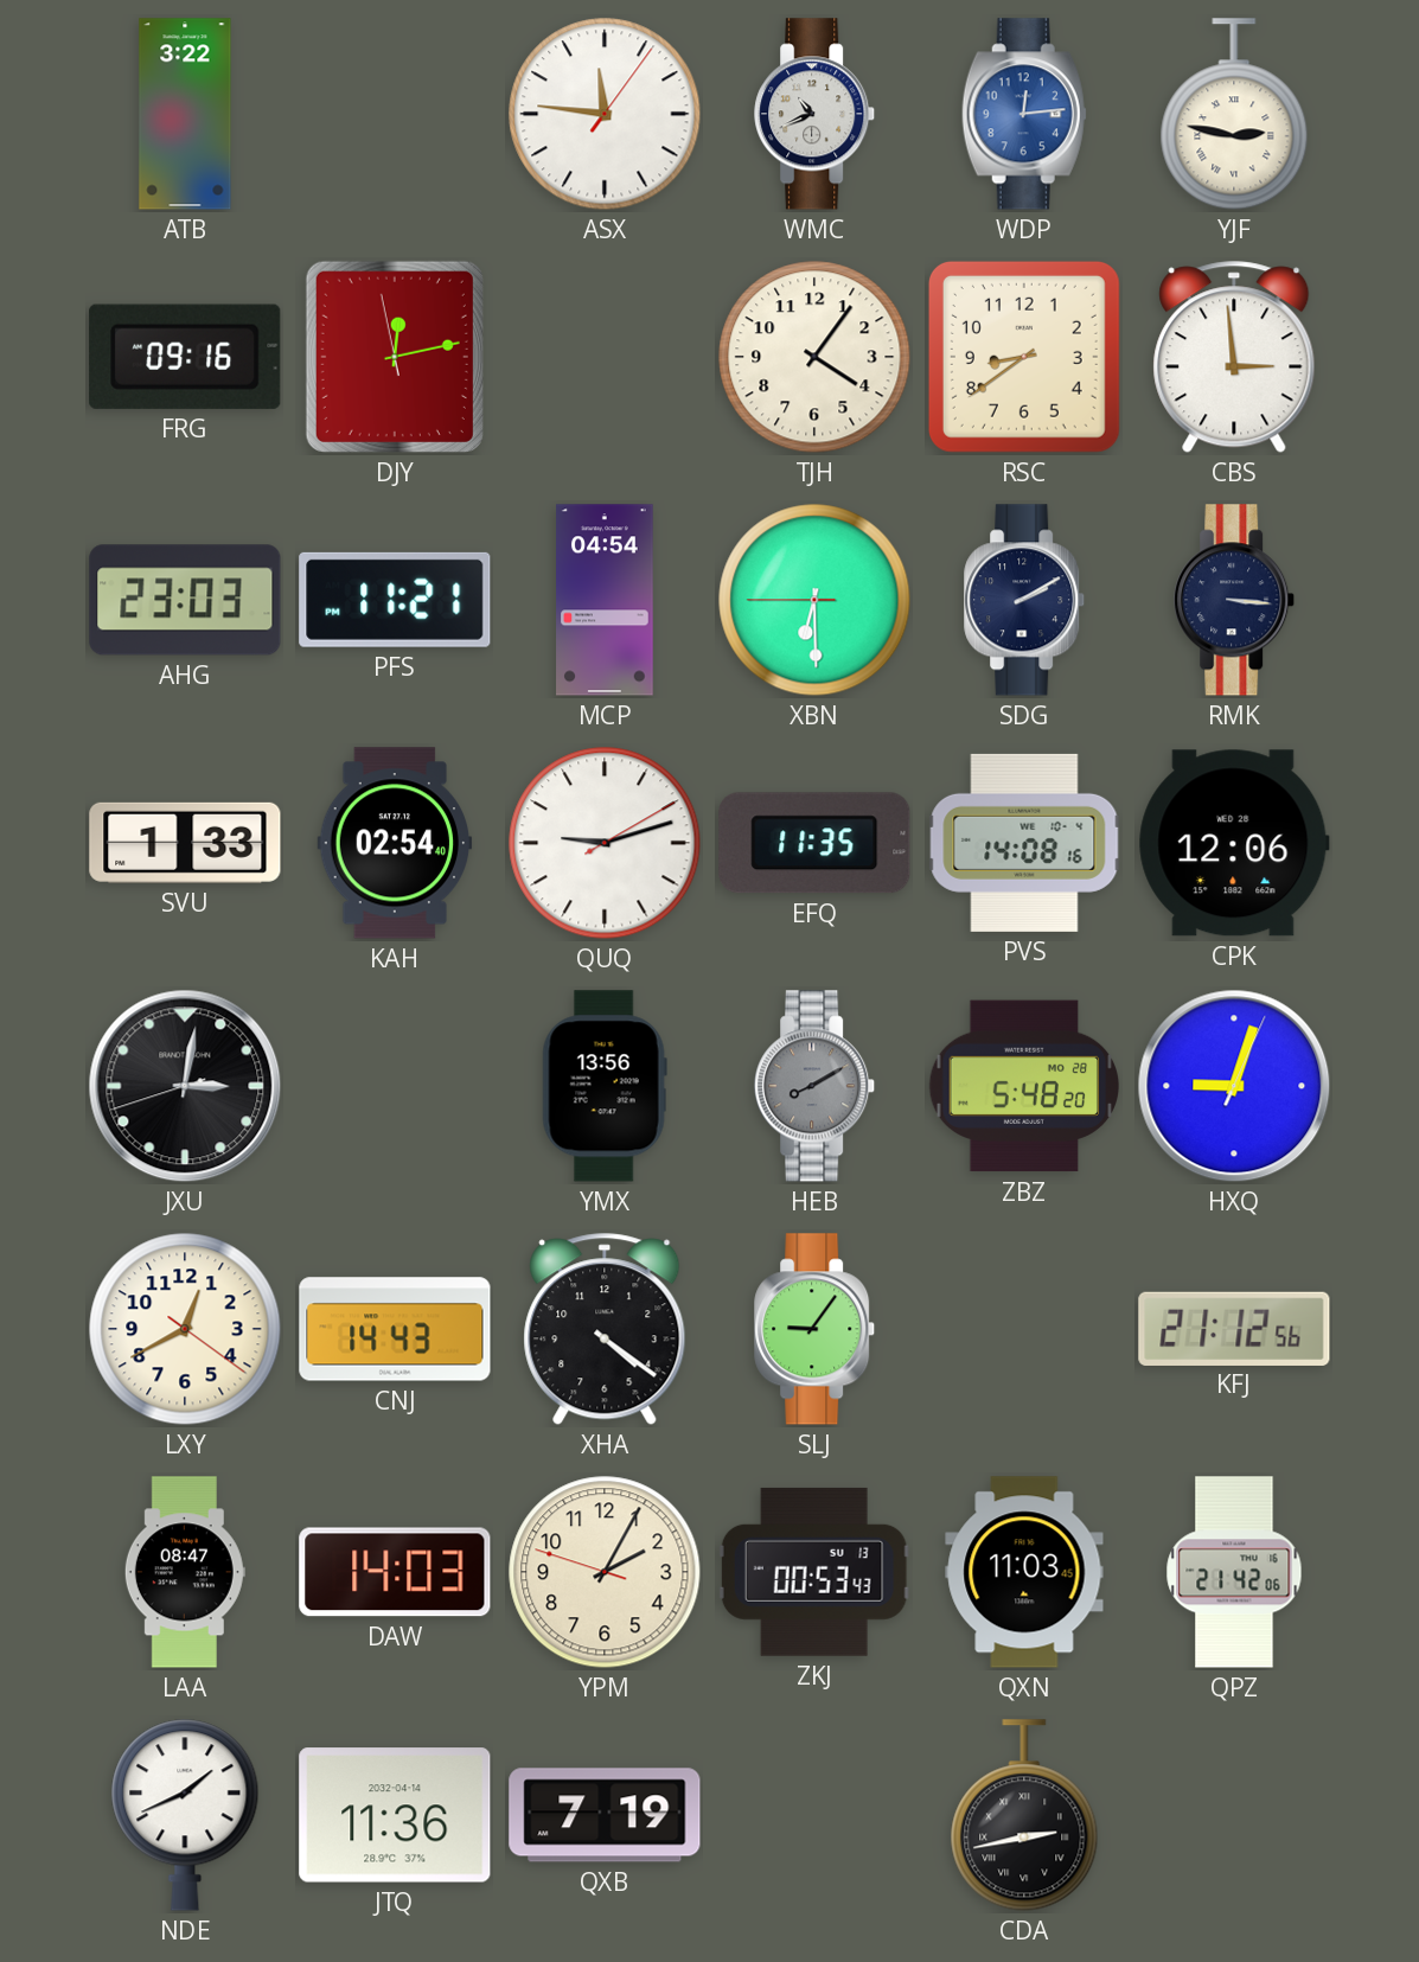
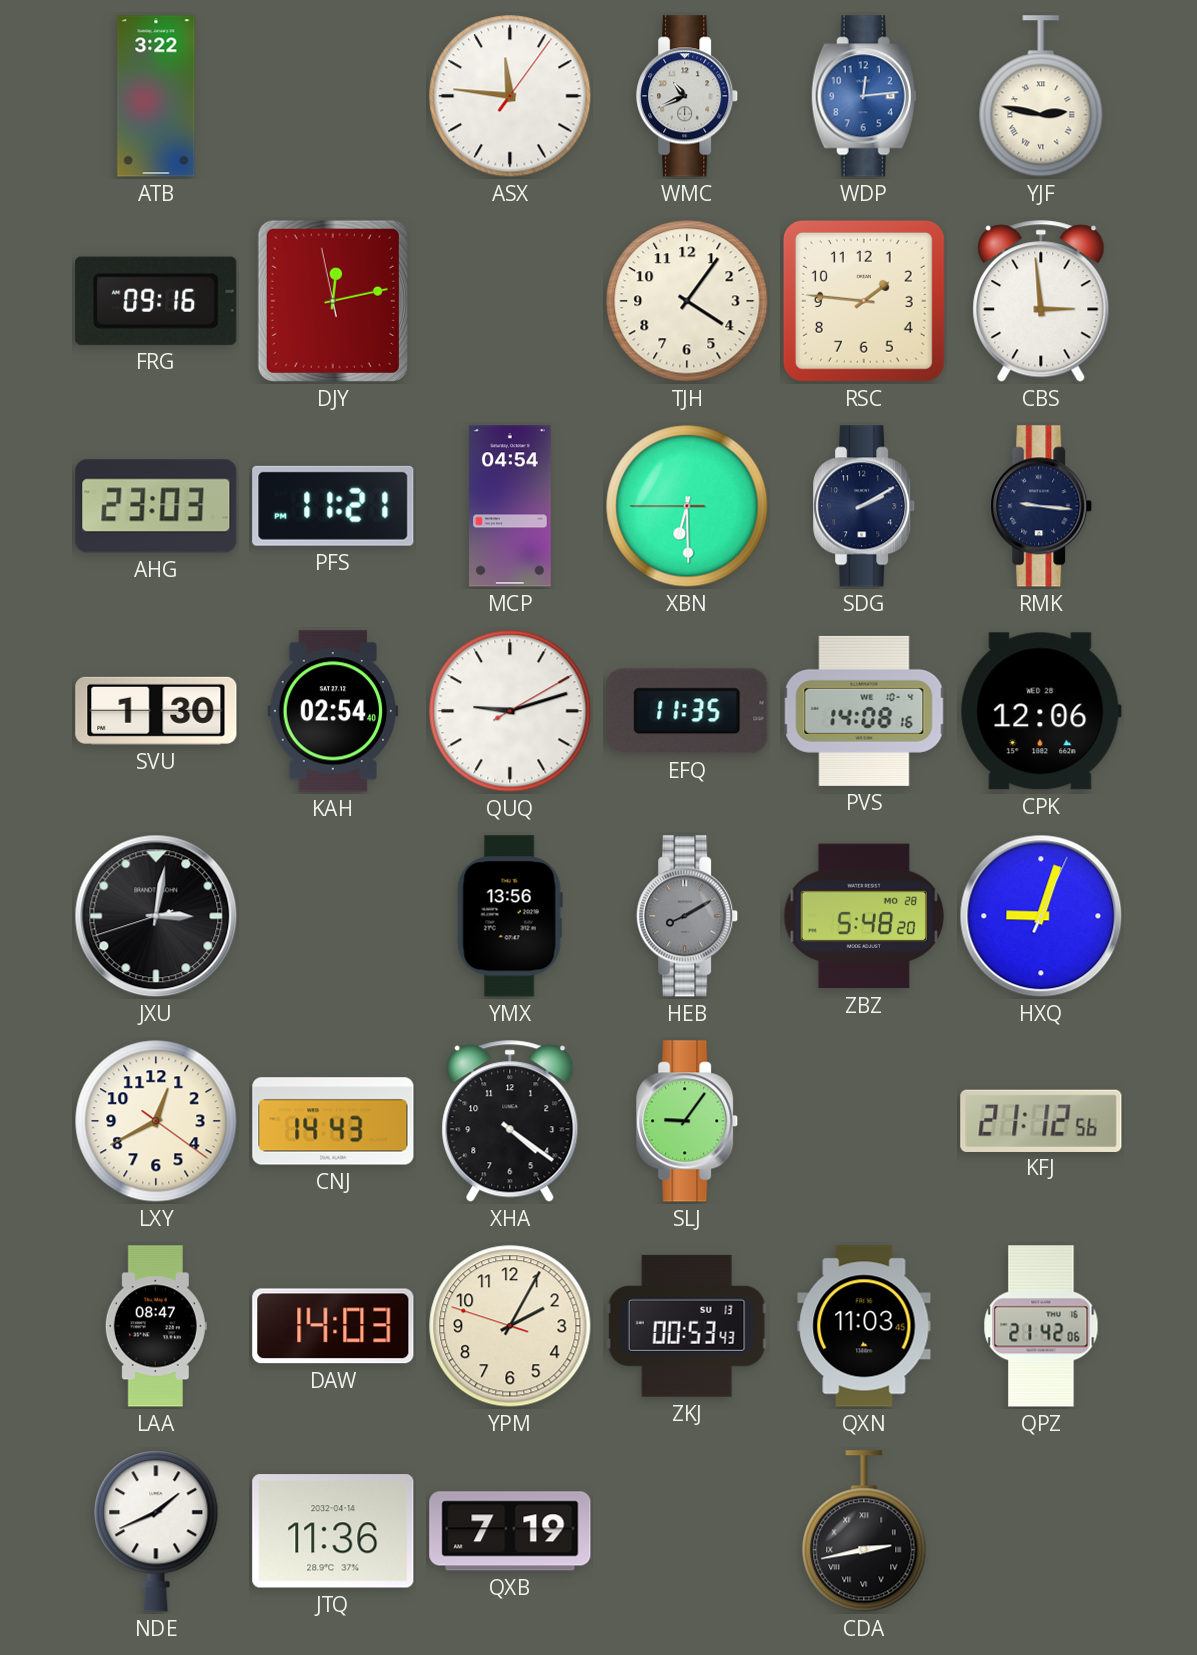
RSC: 8:39 -> 1:46
RMK: 3:16 -> 9:16
SVU: 1:33 -> 1:30
